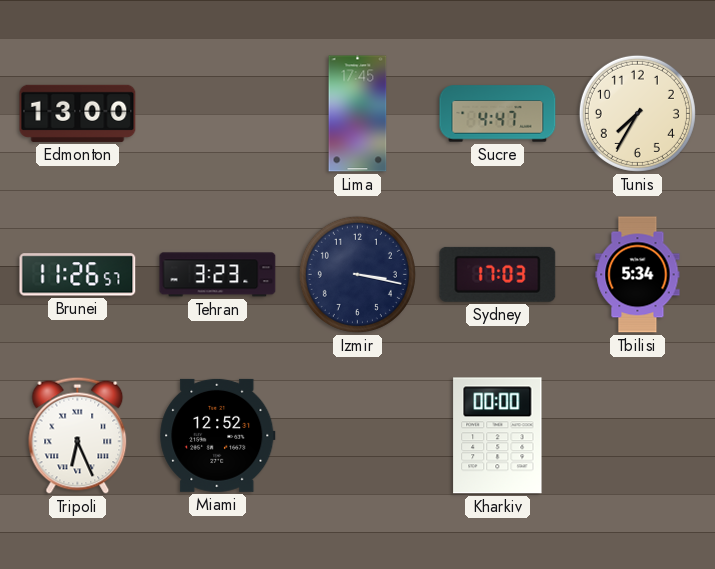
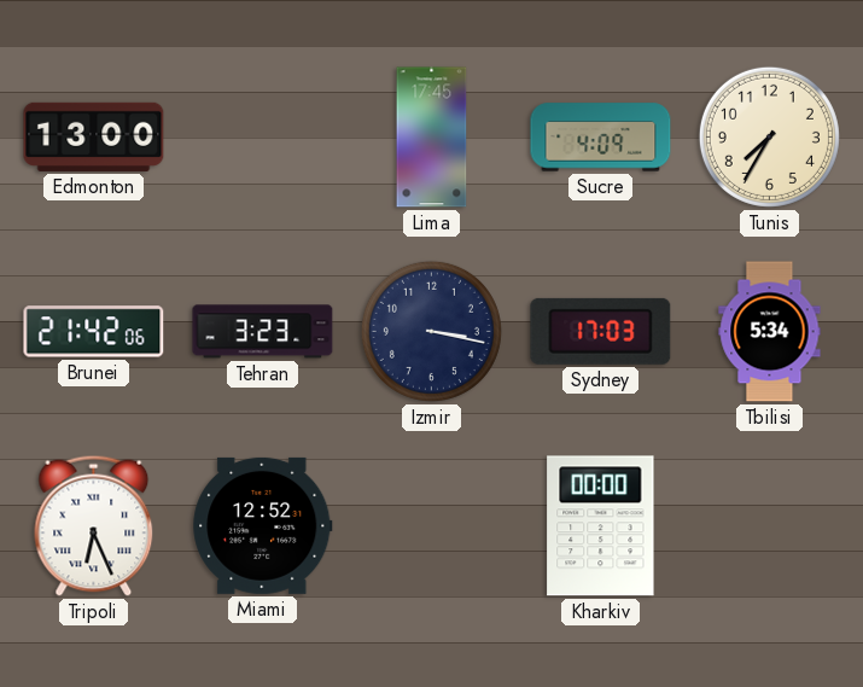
Sucre: 4:47 -> 4:09
Brunei: 11:26 -> 21:42
